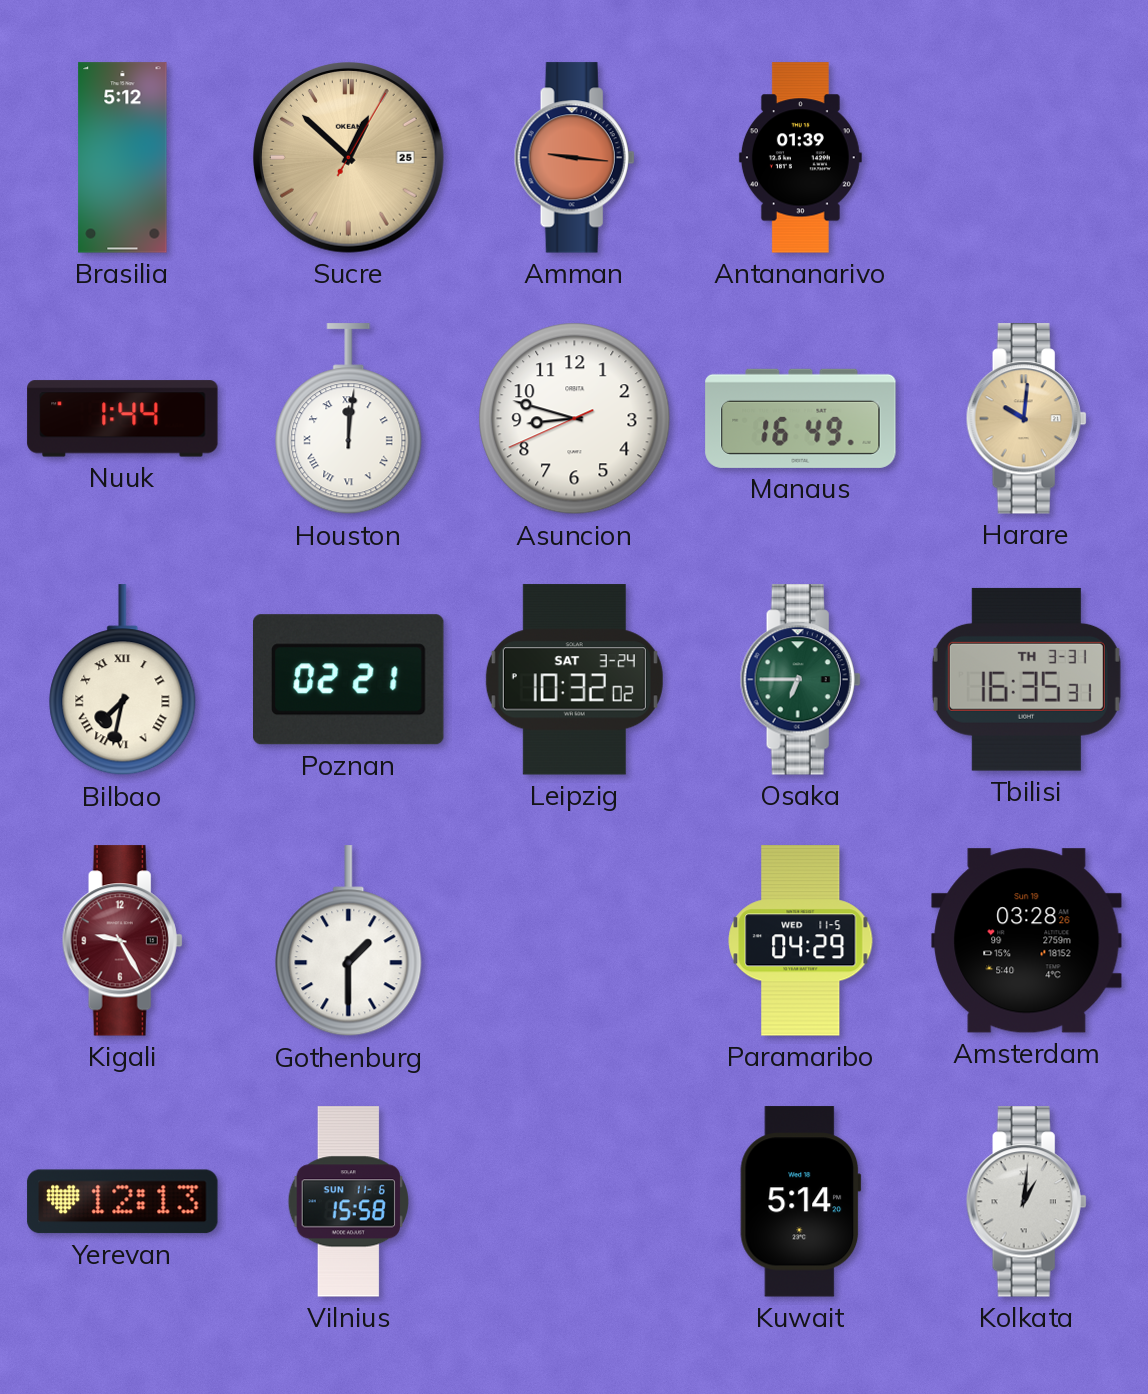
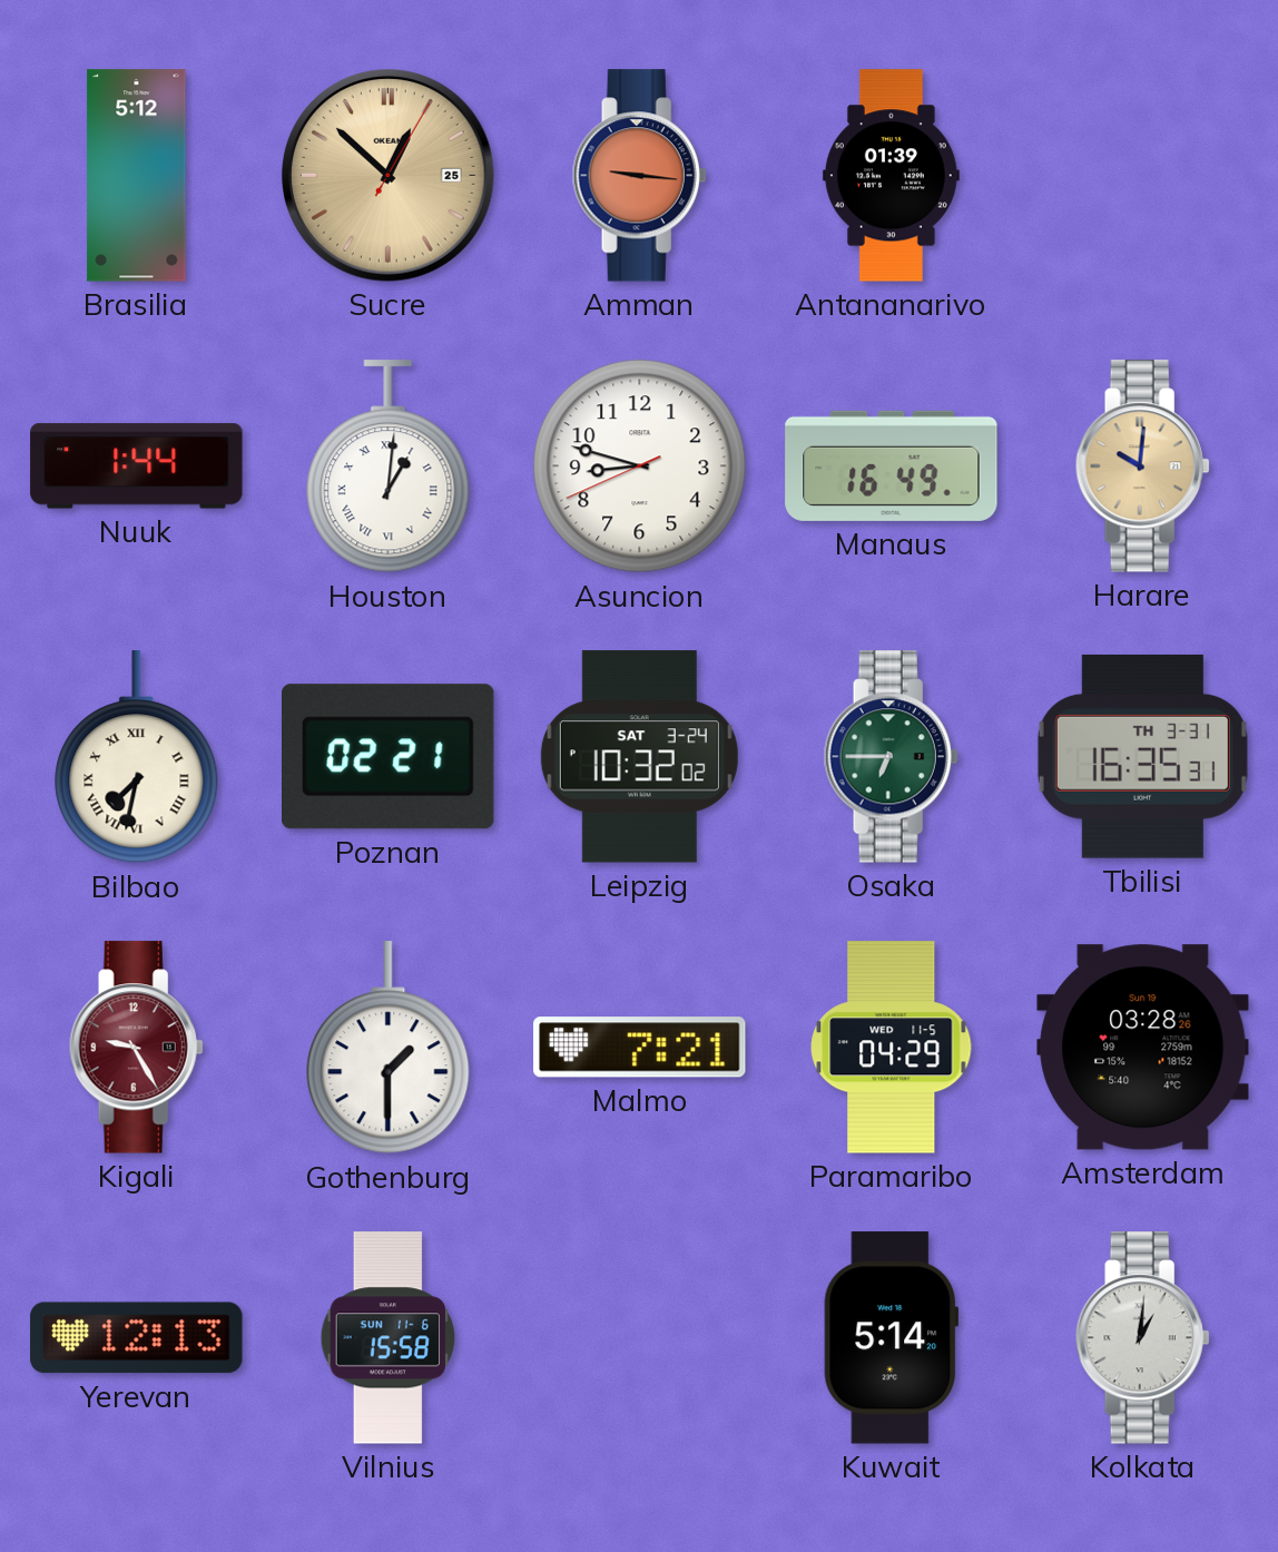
Houston: 12:01 -> 1:01
Malmo: none -> 7:21
